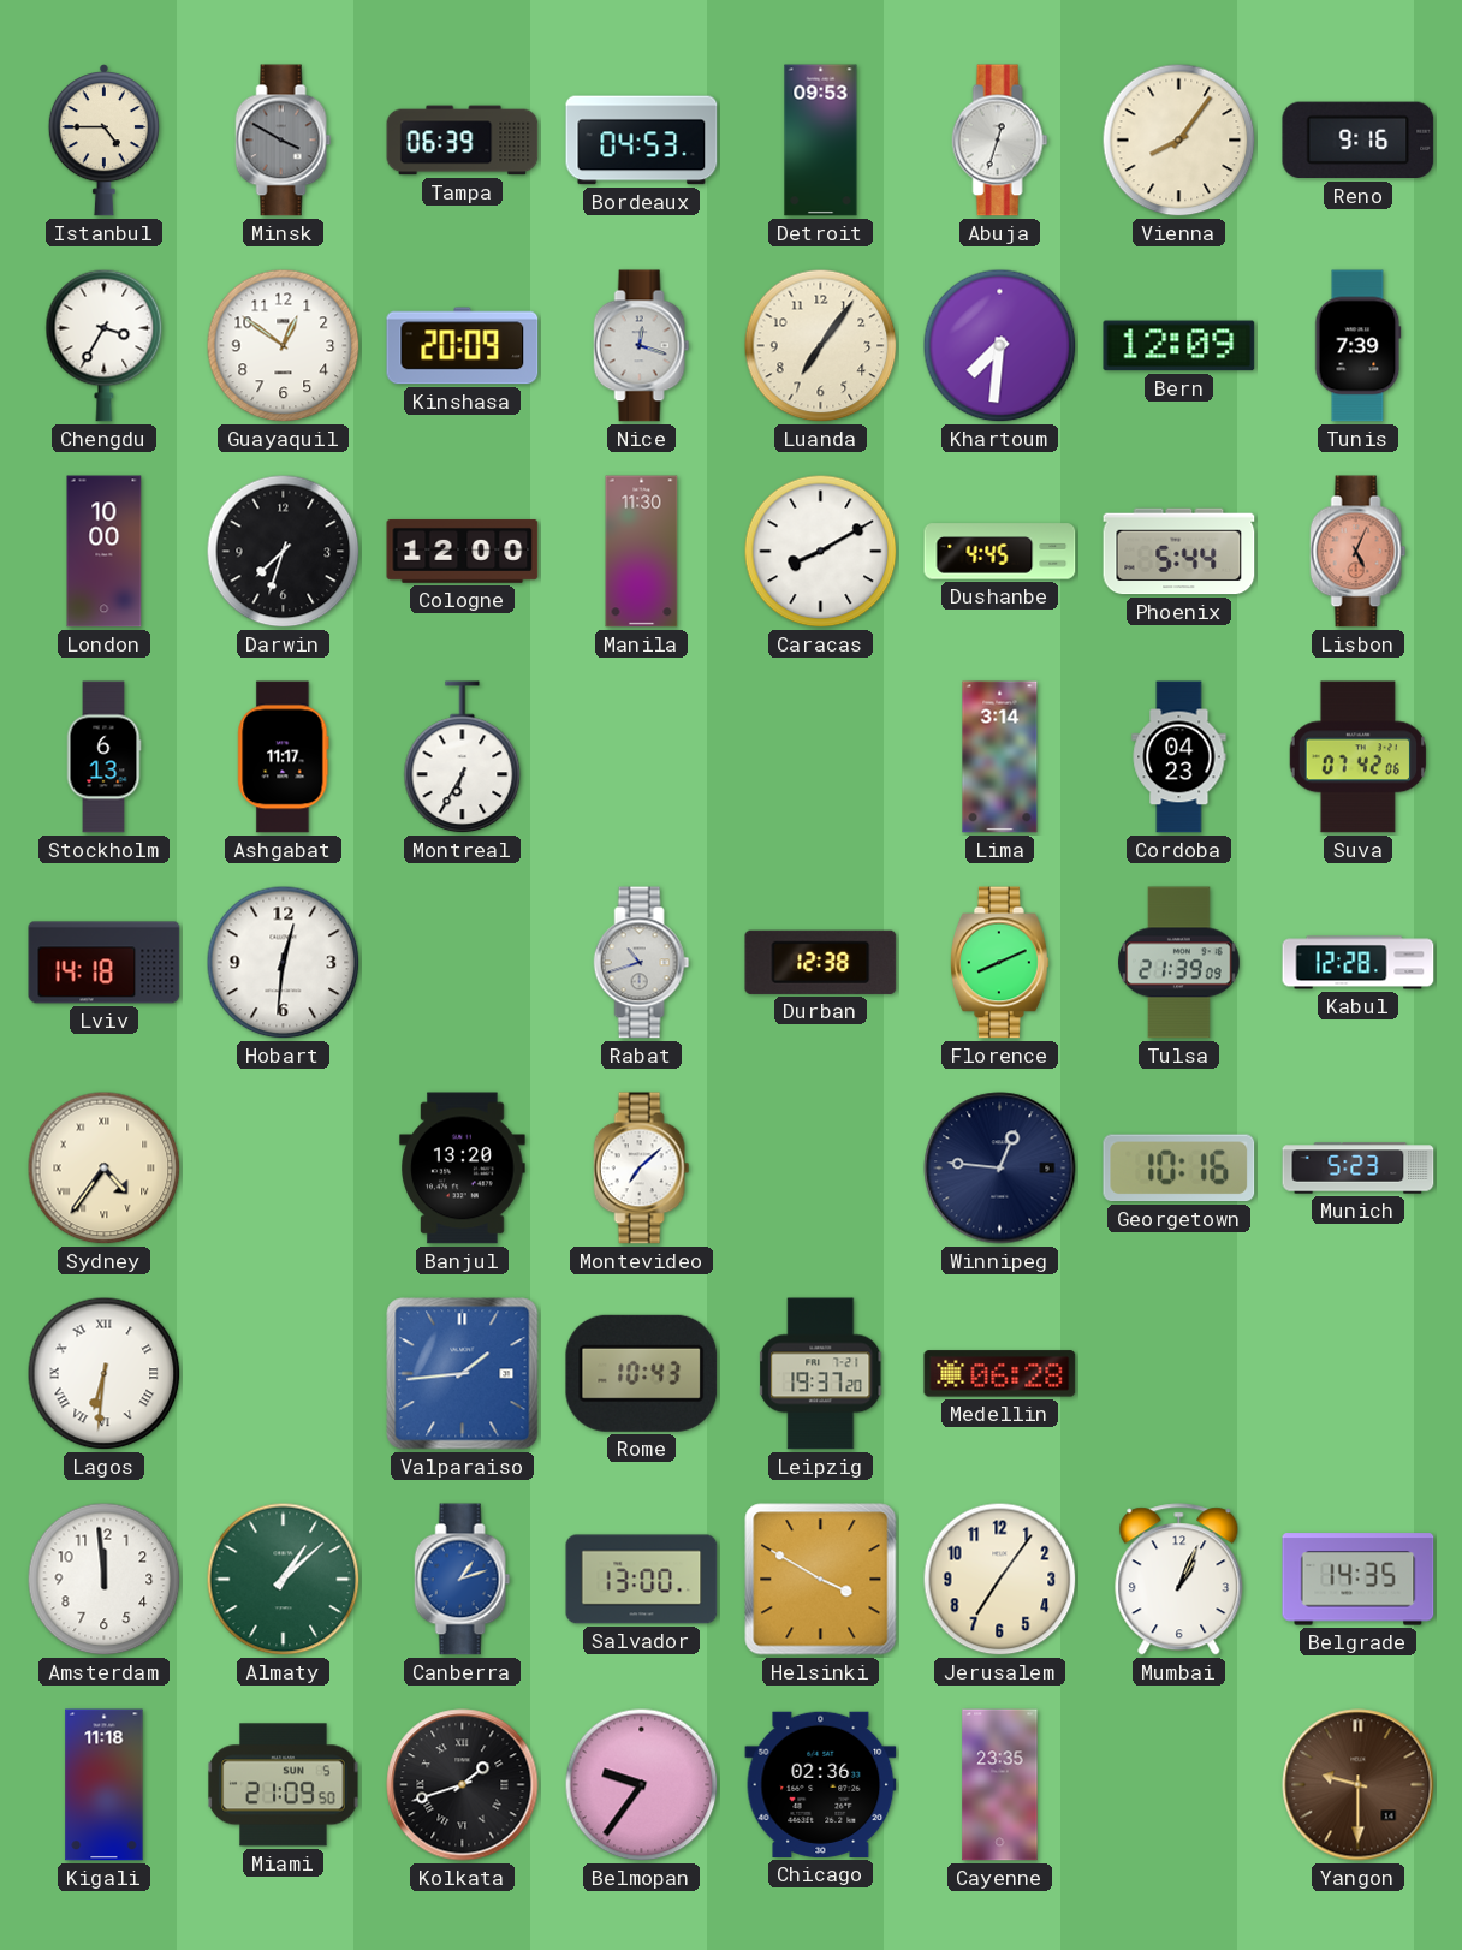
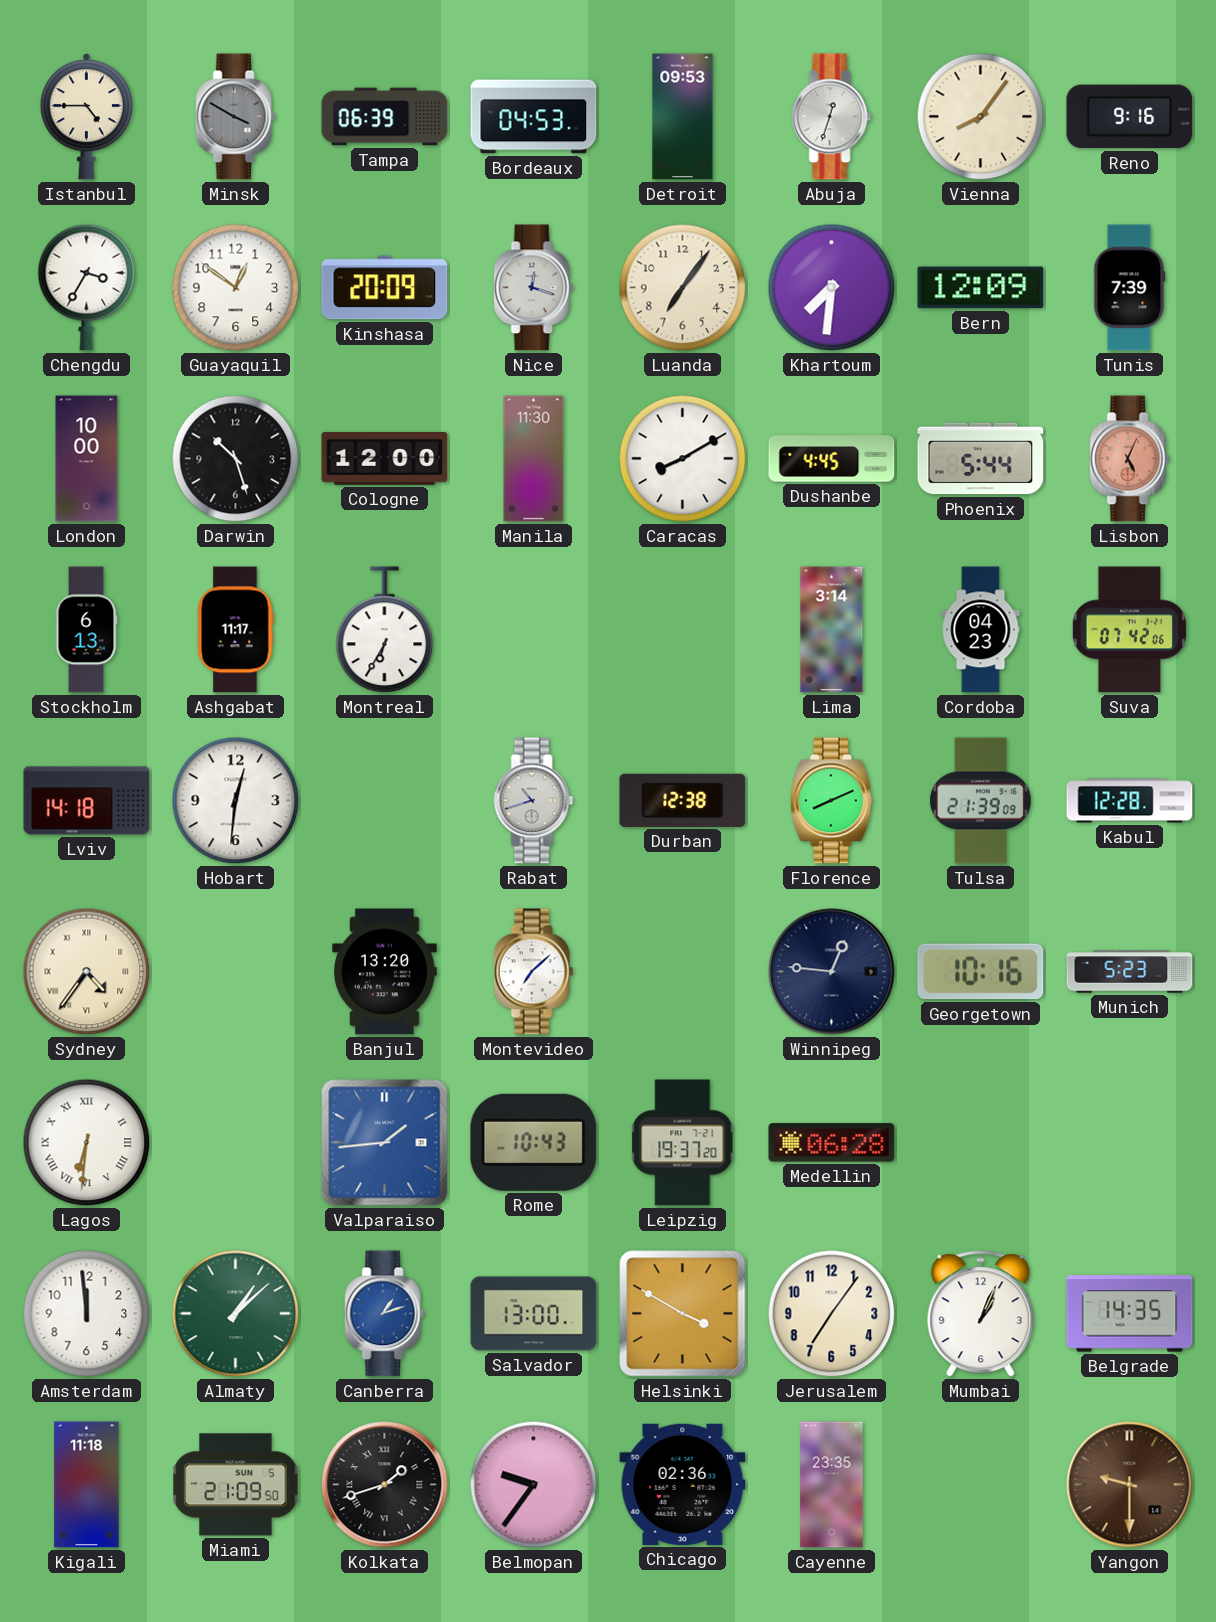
Darwin: 7:33 -> 10:27
